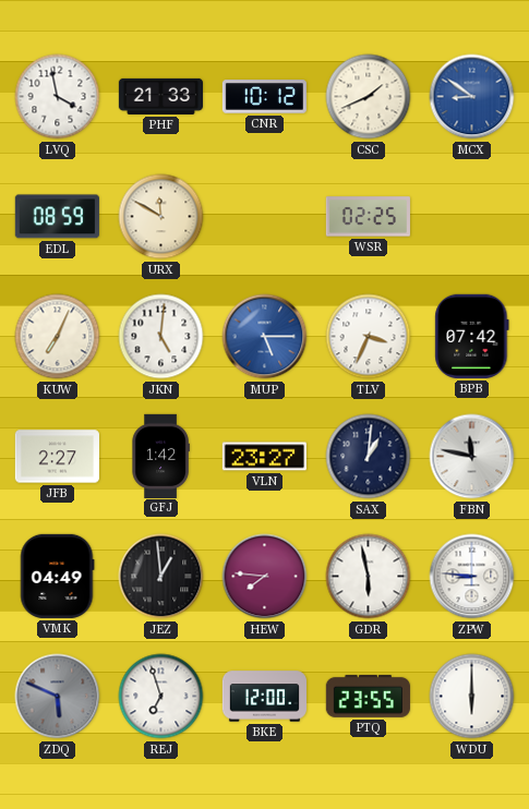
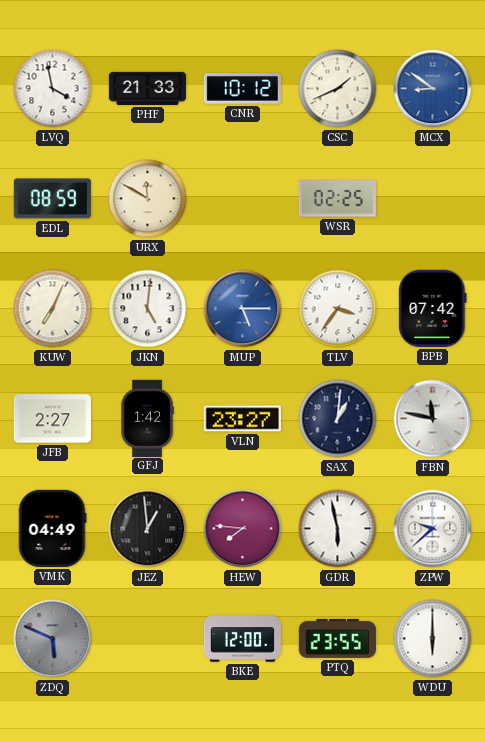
TLV: 3:34 -> 3:36
ZPW: 8:46 -> 9:38
REJ: 6:57 -> none
